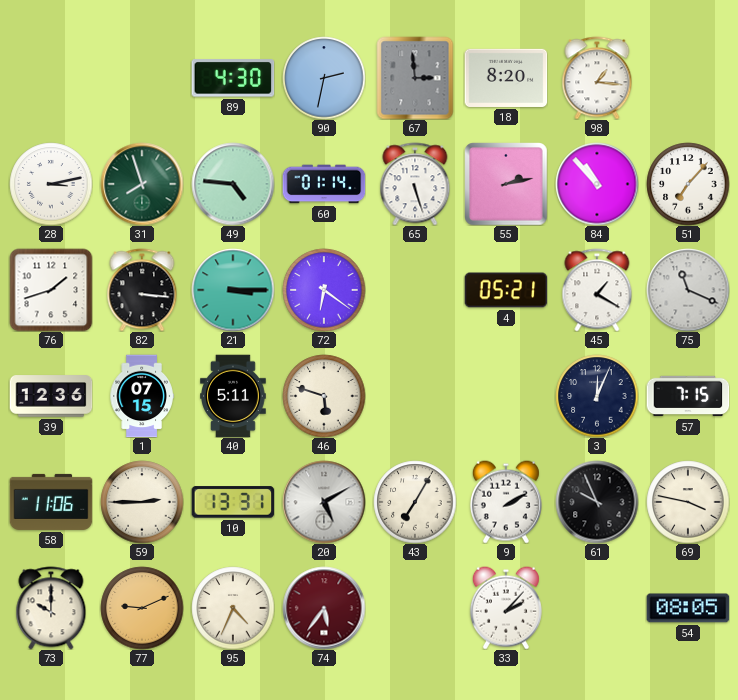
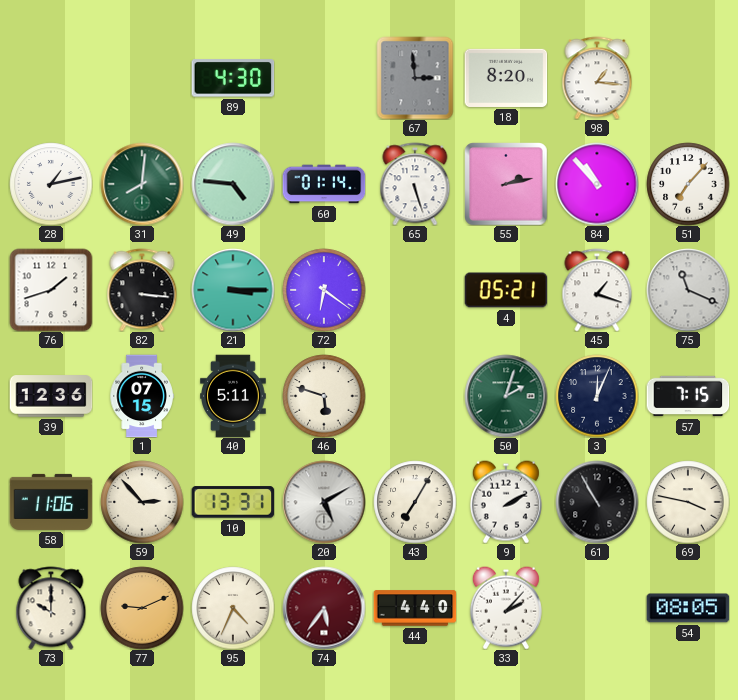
90: 2:32 -> none
28: 3:13 -> 1:13
31: 7:57 -> 8:01
45: 1:20 -> 1:18
50: none -> 2:03
59: 2:45 -> 2:53
61: 9:56 -> 10:55
44: none -> 4:40
